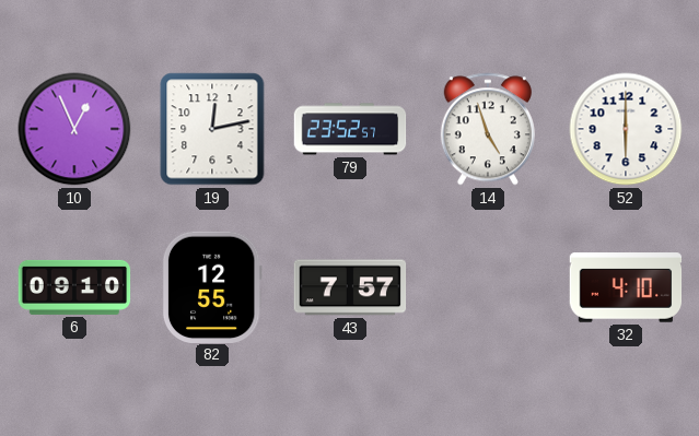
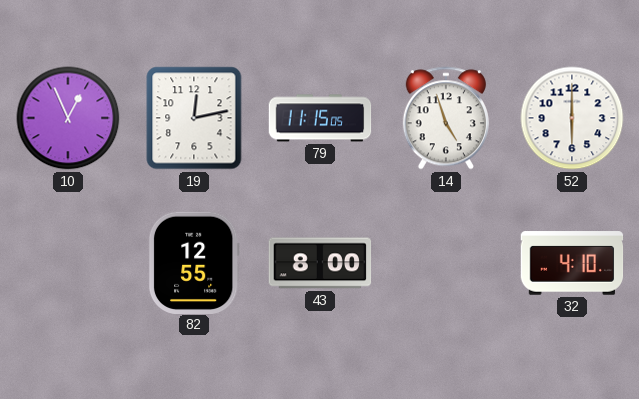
79: 23:52 -> 11:15
6: 09:10 -> none
43: 7:57 -> 8:00
